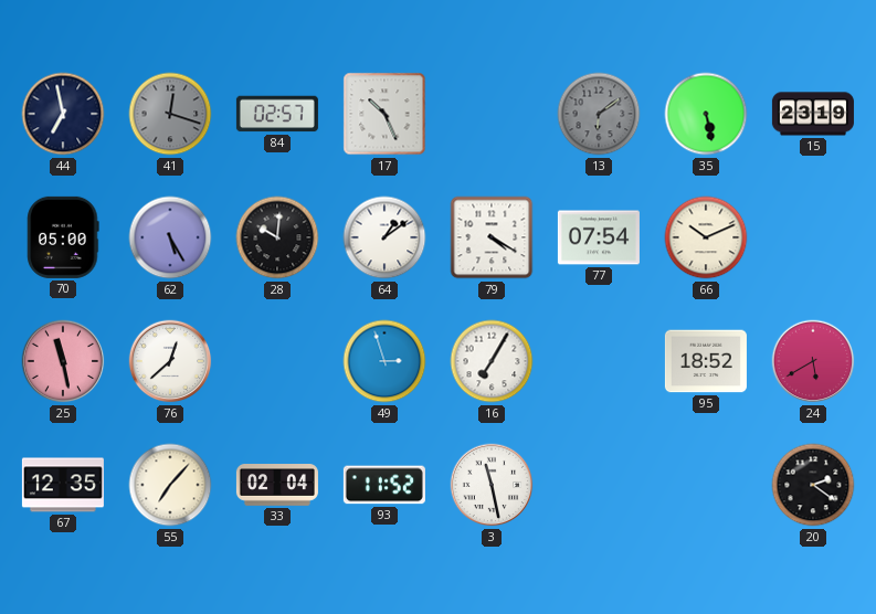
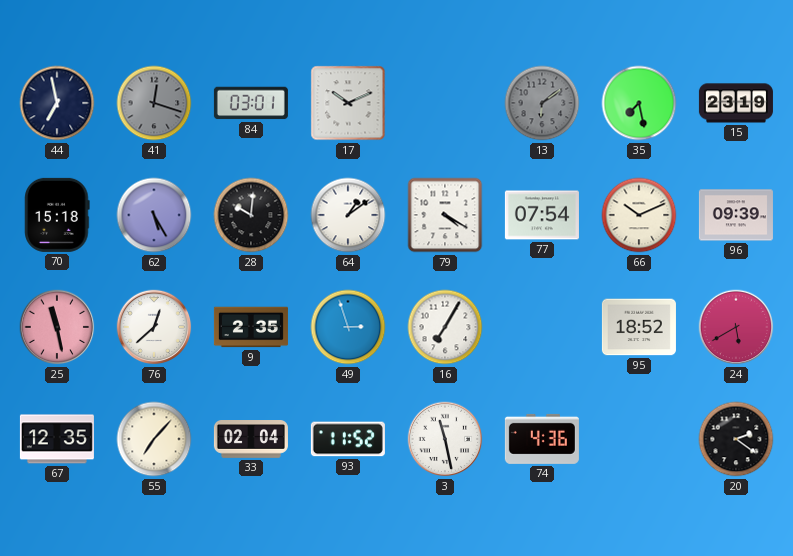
84: 02:57 -> 03:01
17: 10:26 -> 10:11
35: 5:28 -> 7:28
70: 05:00 -> 15:18
96: none -> 09:39
9: none -> 2:35
74: none -> 4:36
